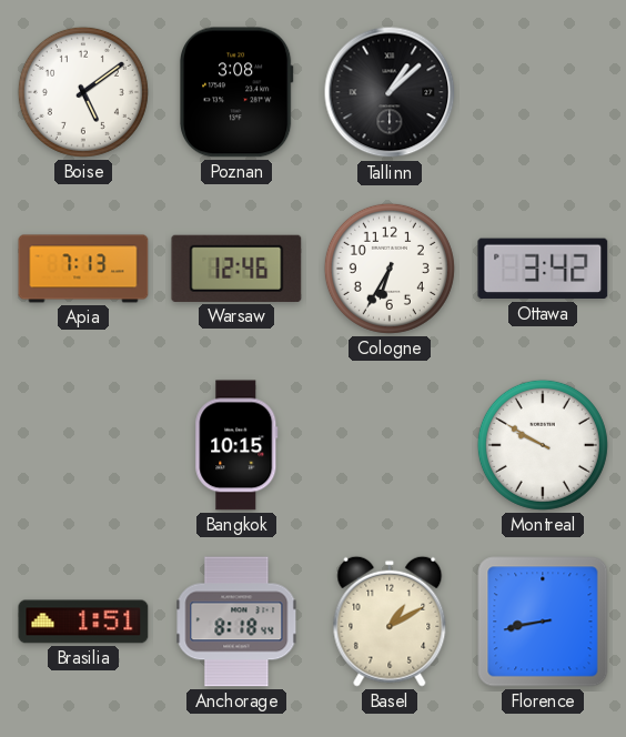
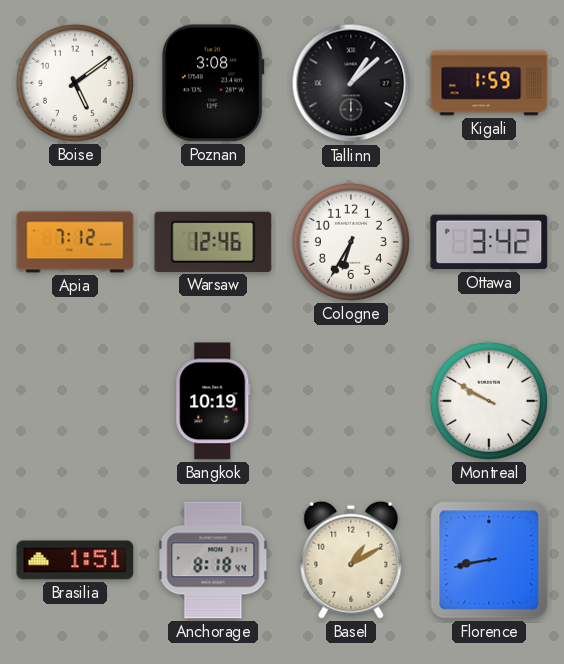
Kigali: none -> 1:59
Apia: 7:13 -> 7:12
Bangkok: 10:15 -> 10:19
